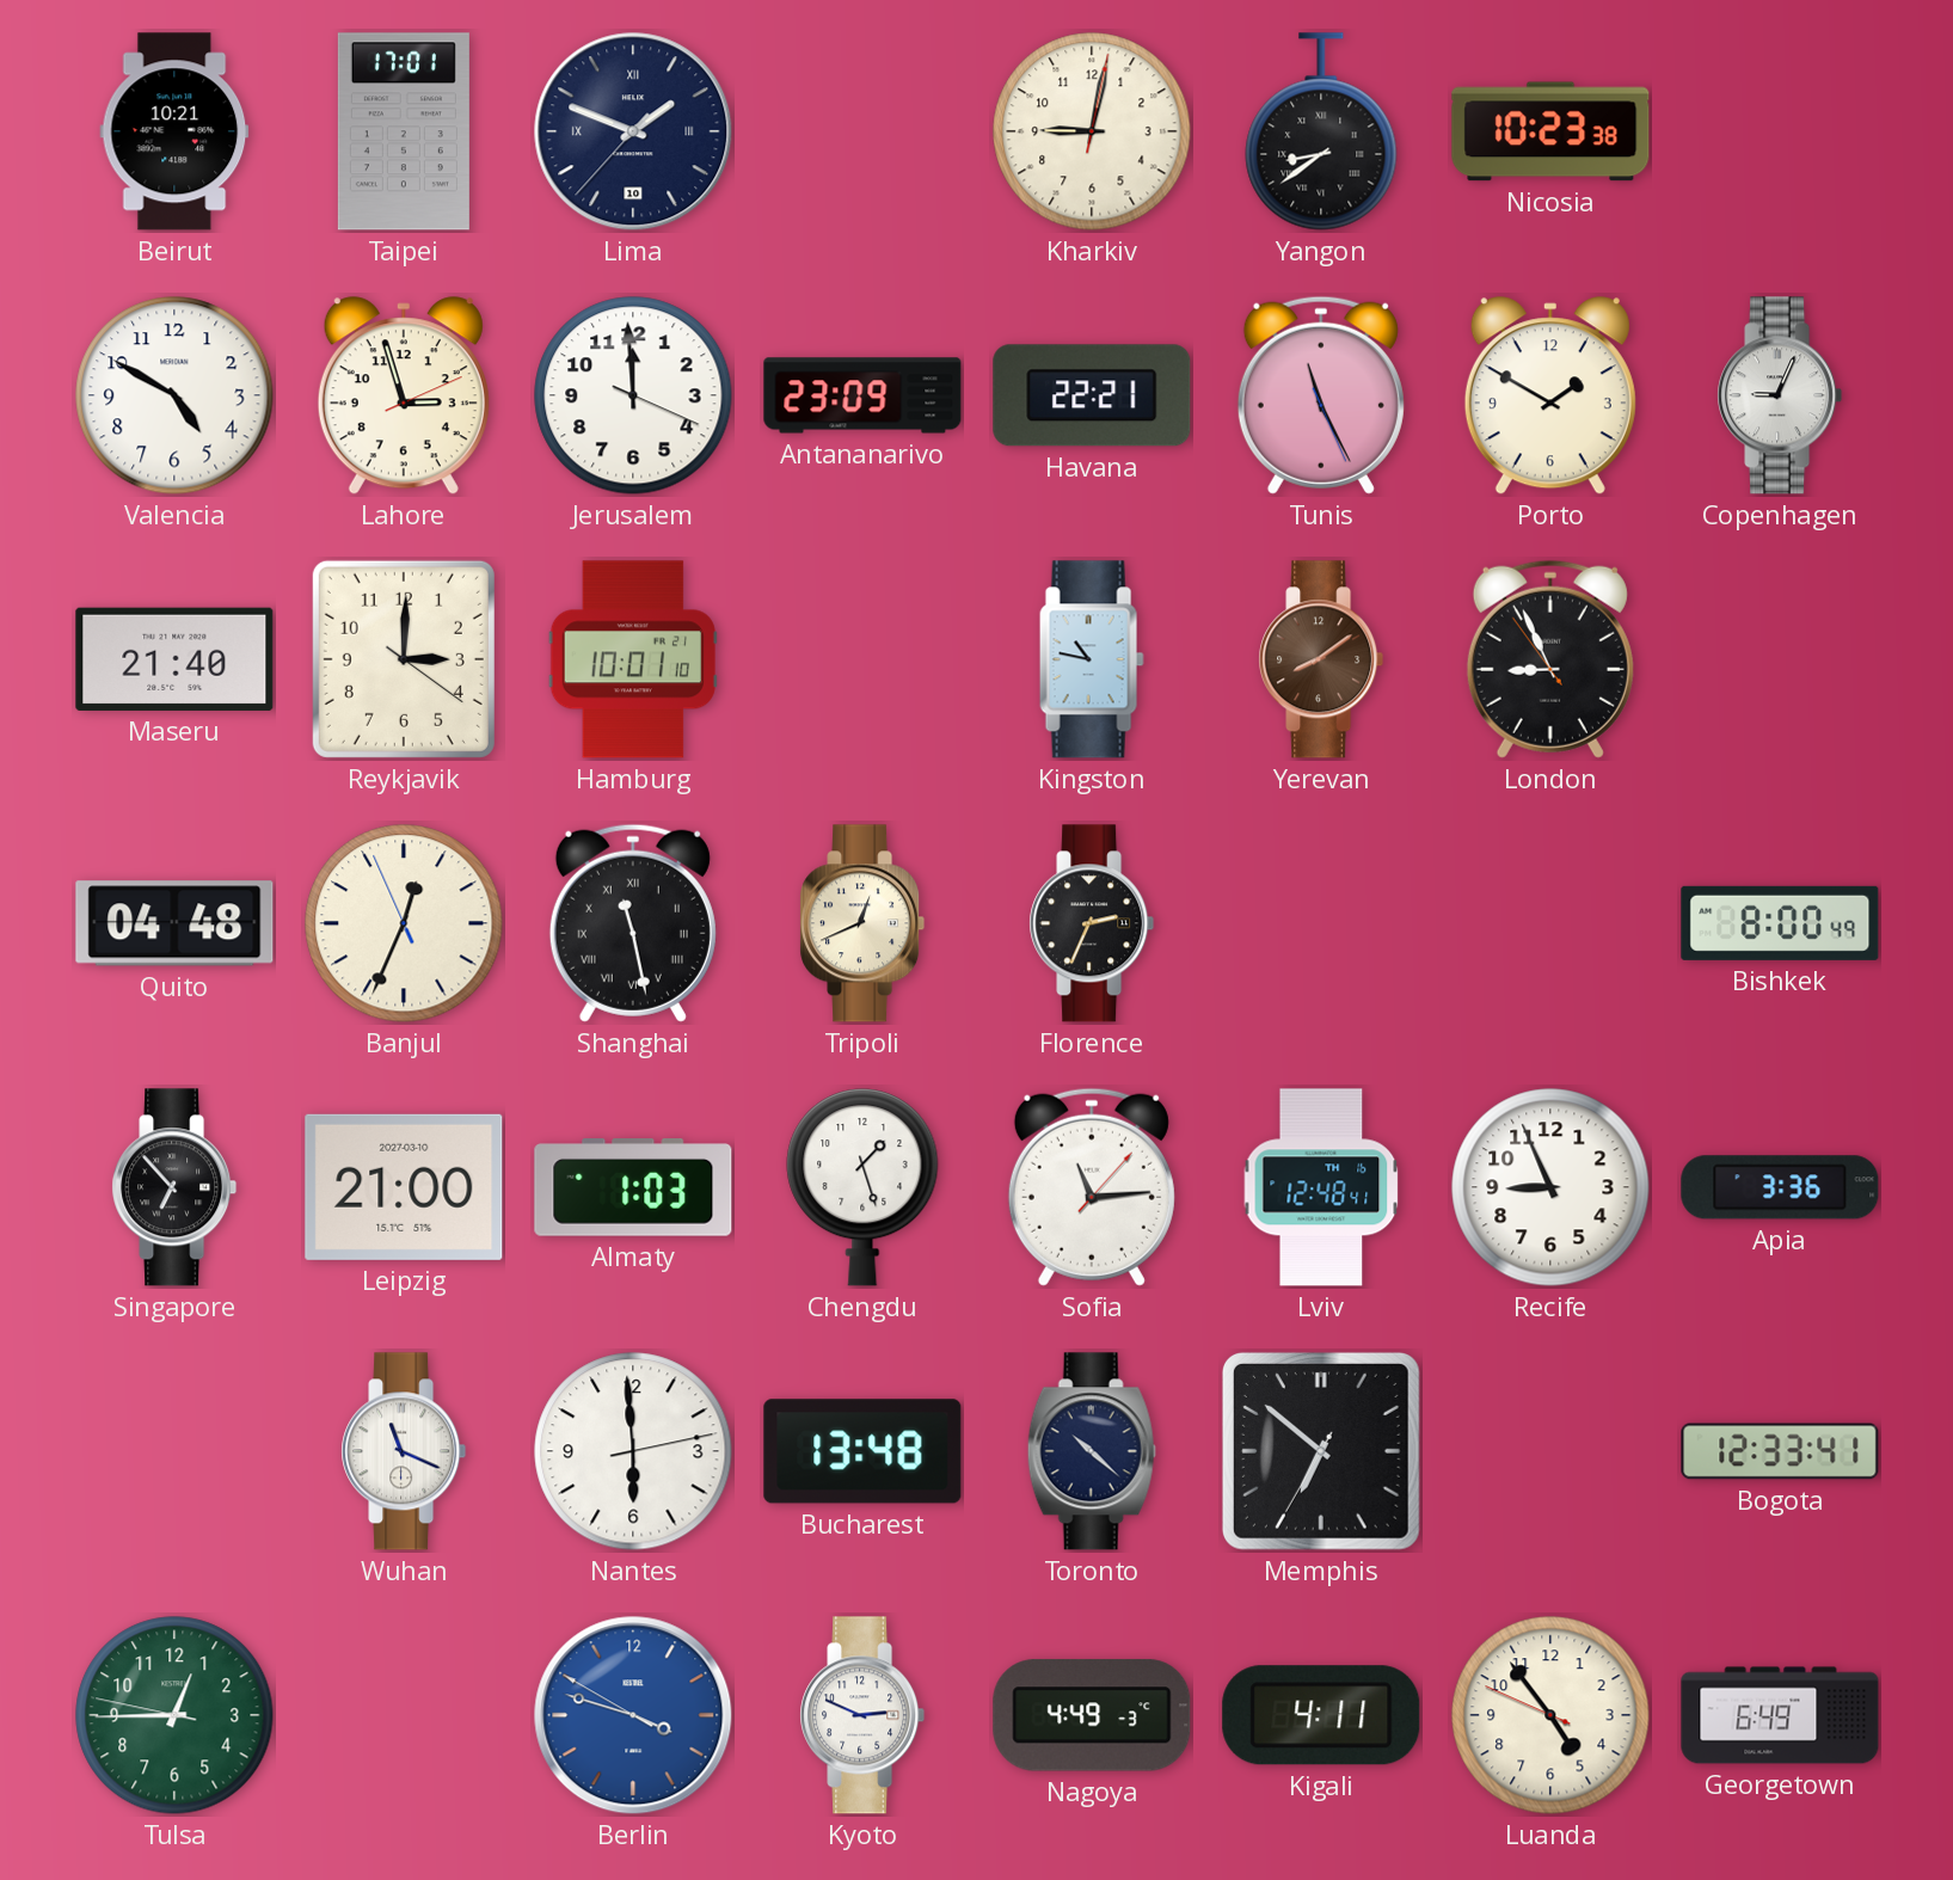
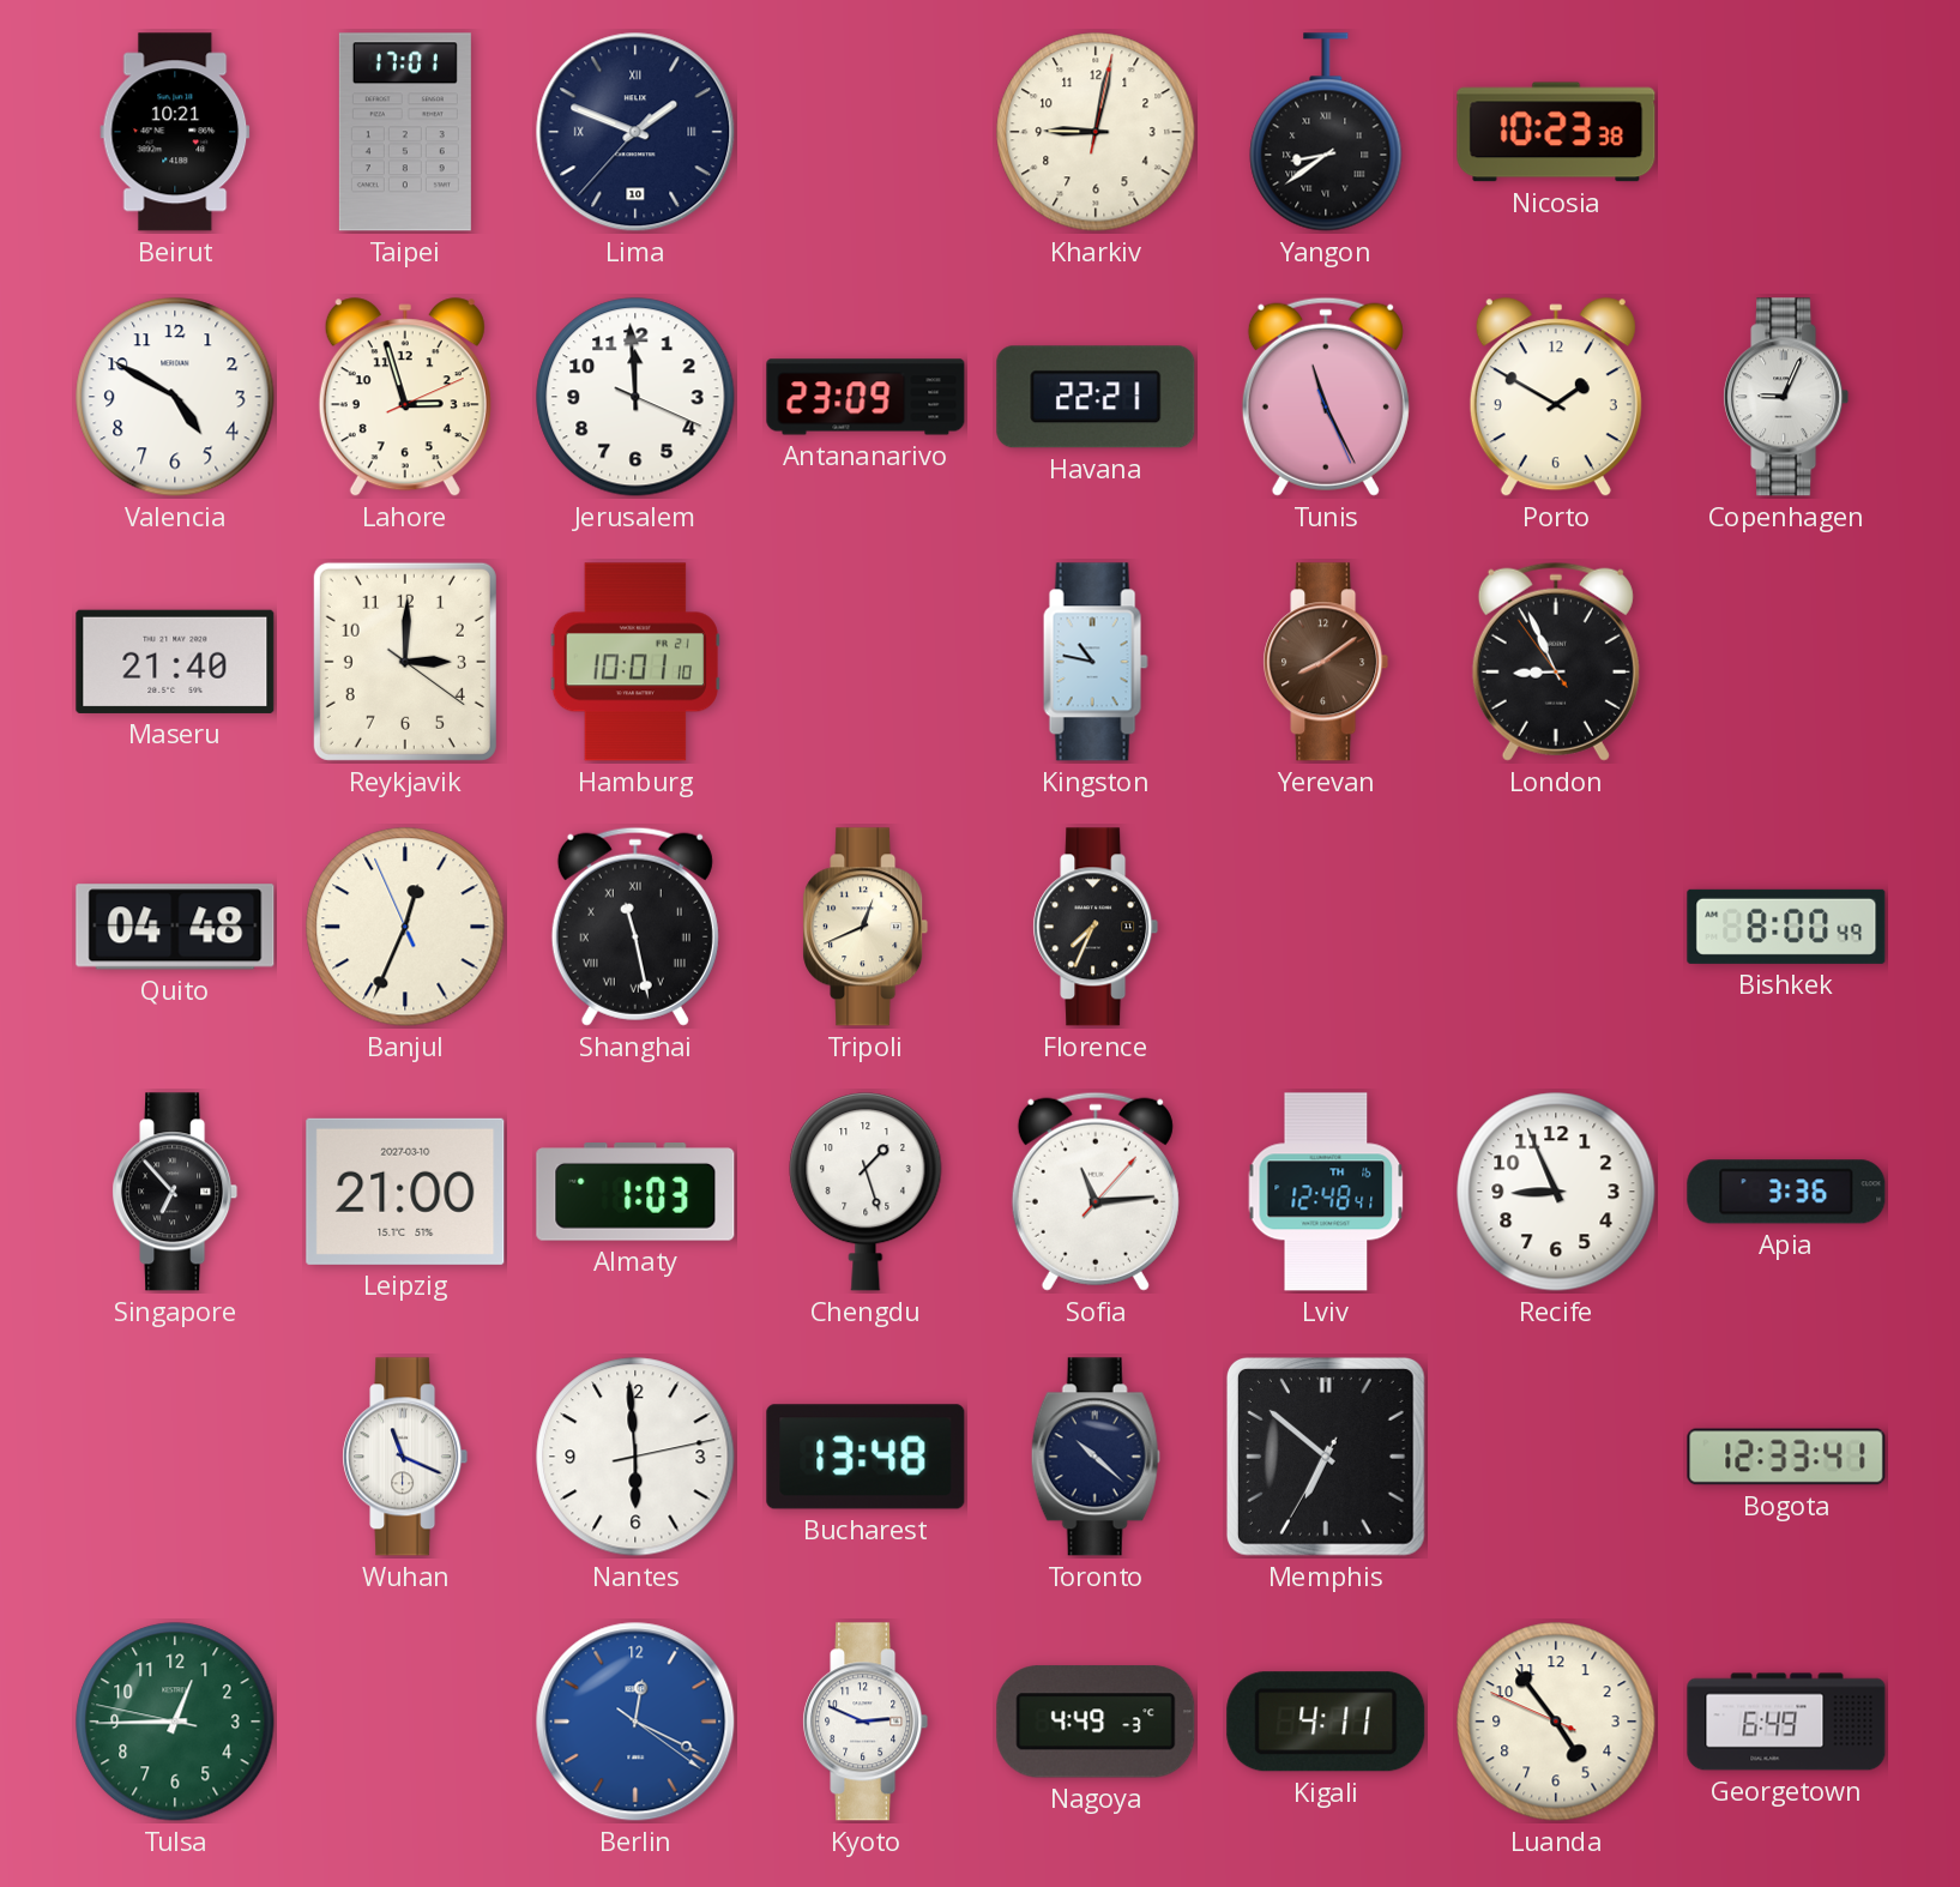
Florence: 2:34 -> 7:34
Berlin: 3:47 -> 12:19
